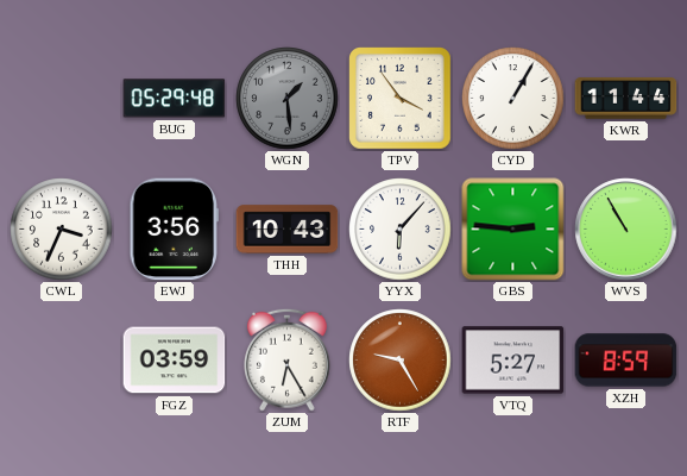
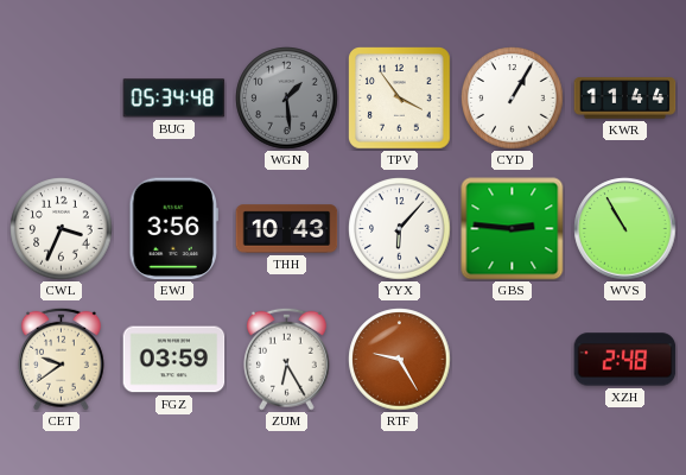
BUG: 05:29 -> 05:34
CET: none -> 9:39
VTQ: 5:27 -> none
XZH: 8:59 -> 2:48
